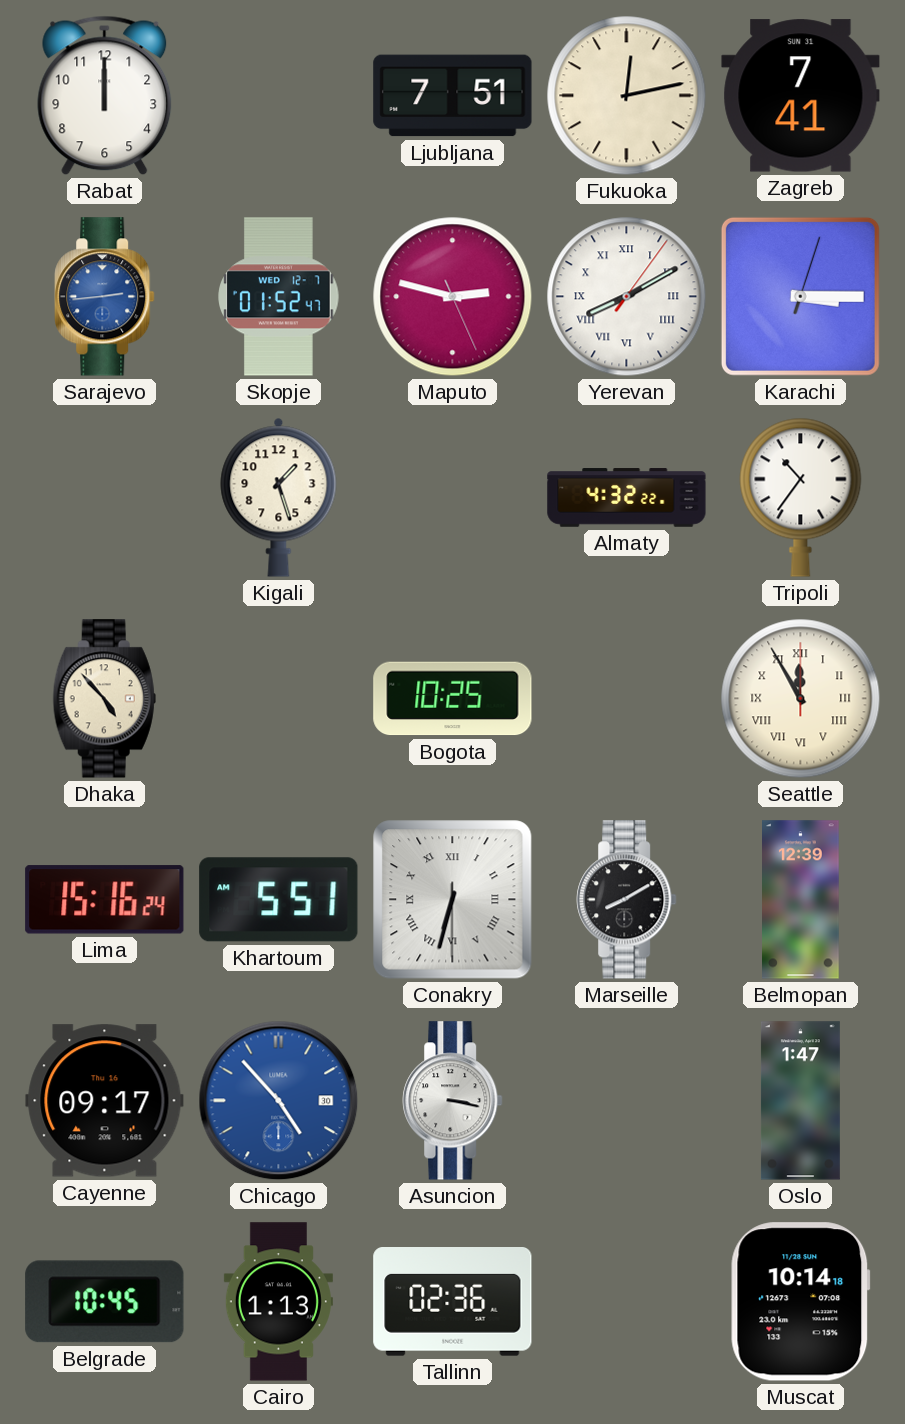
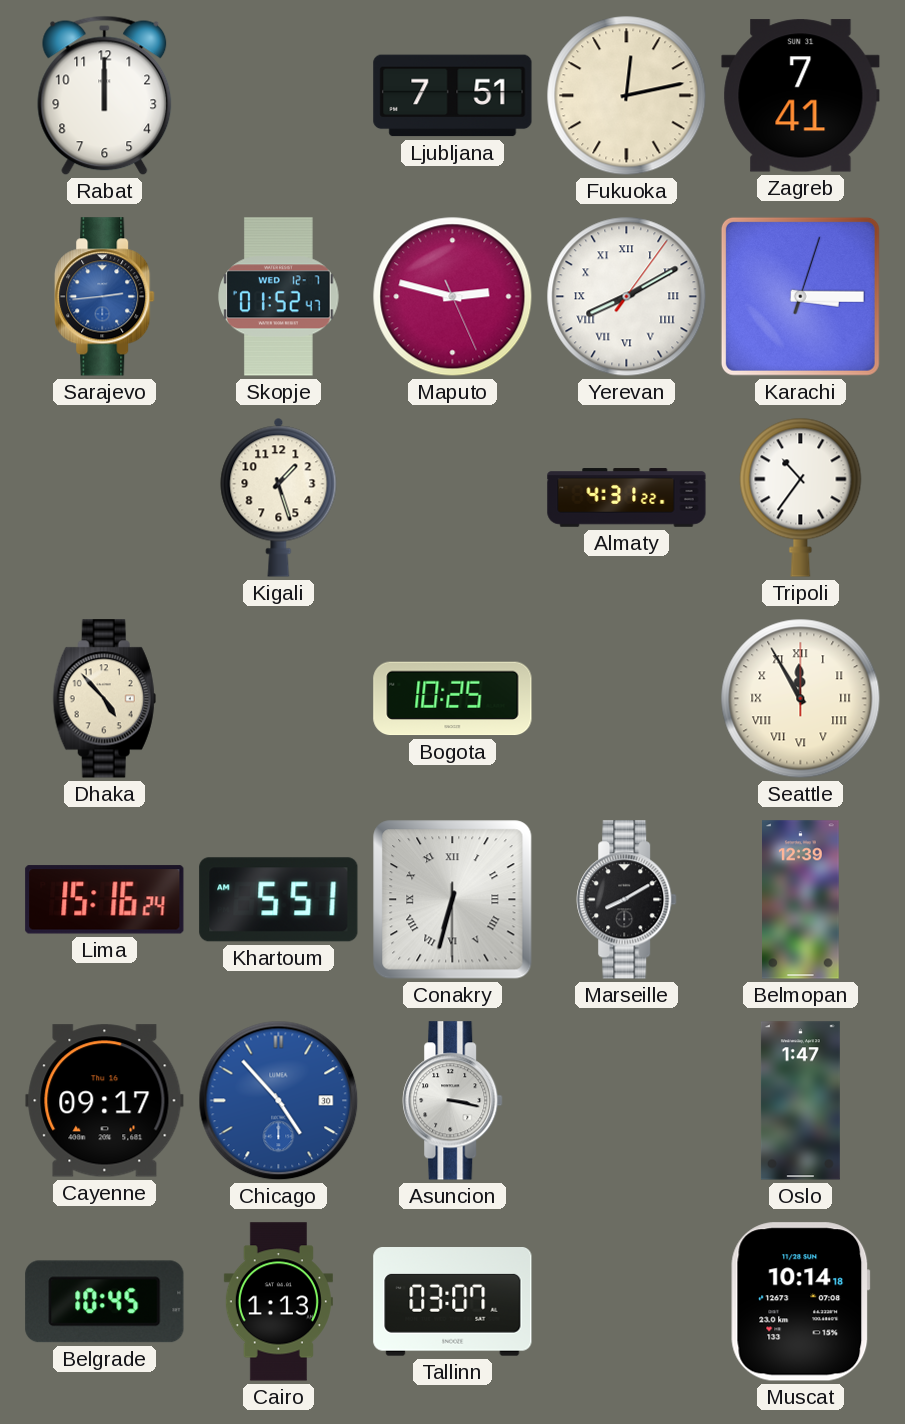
Almaty: 4:32 -> 4:31
Tallinn: 02:36 -> 03:07
